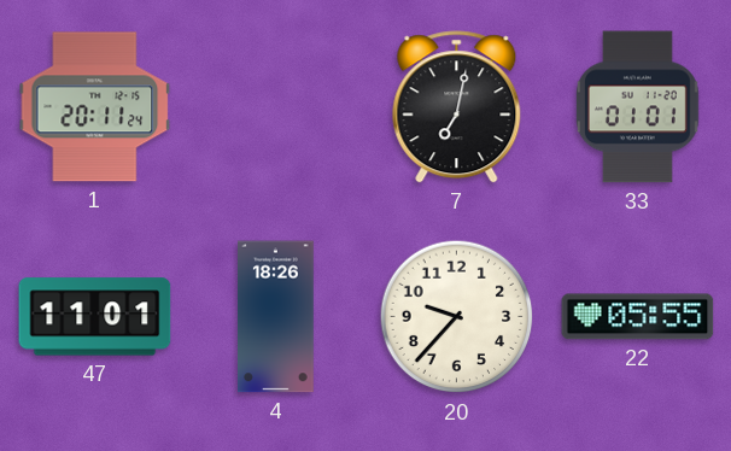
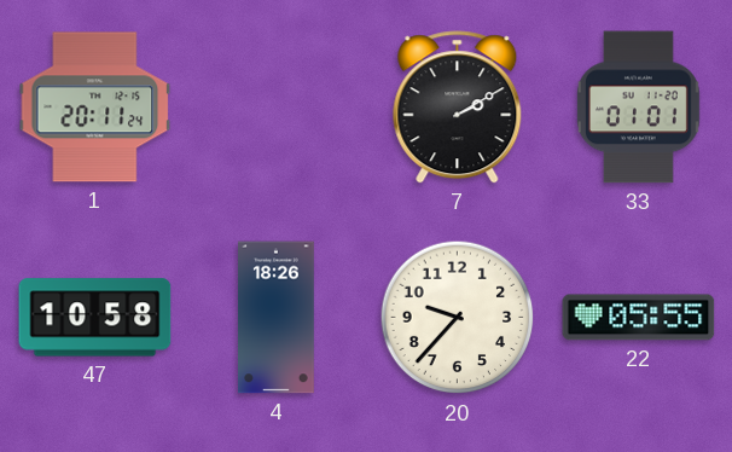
7: 7:02 -> 2:10
47: 11:01 -> 10:58
